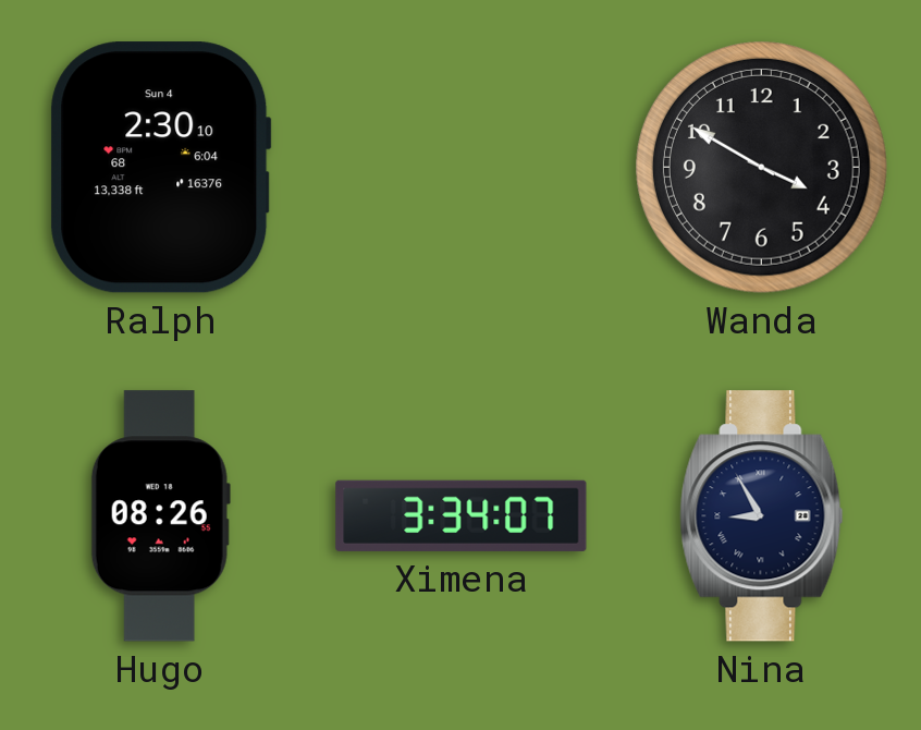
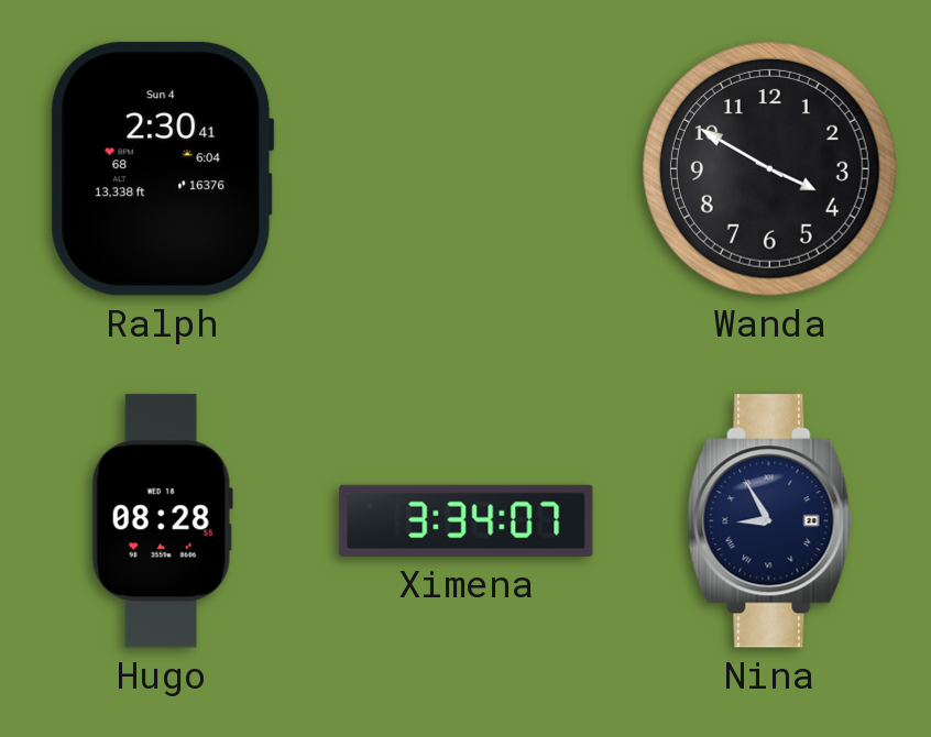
Ralph: 2:30:10 -> 2:30:41
Hugo: 08:26 -> 08:28
